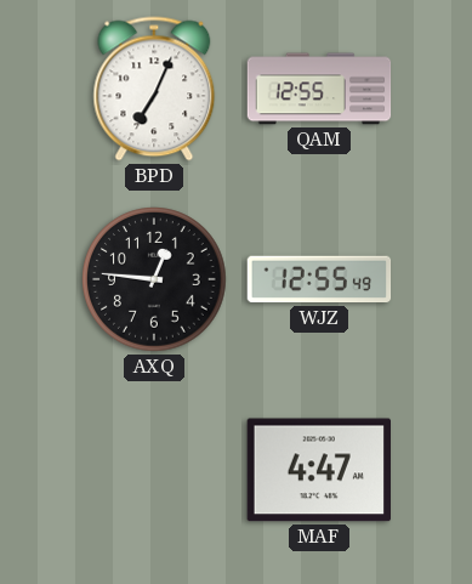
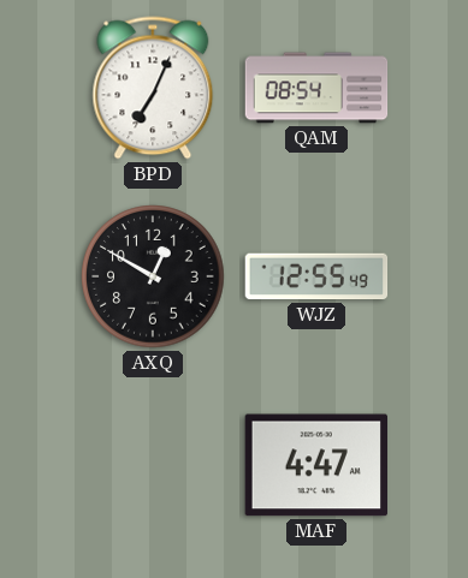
QAM: 12:55 -> 08:54
AXQ: 12:46 -> 12:50
